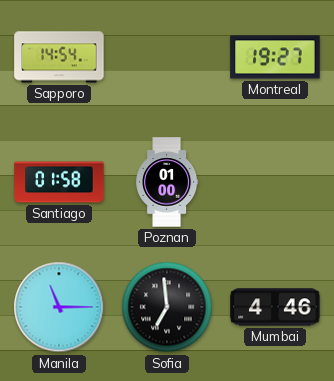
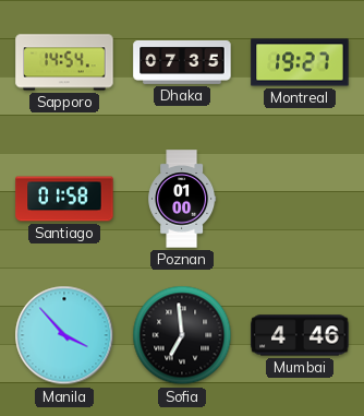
Dhaka: none -> 07:35
Manila: 11:15 -> 3:53
